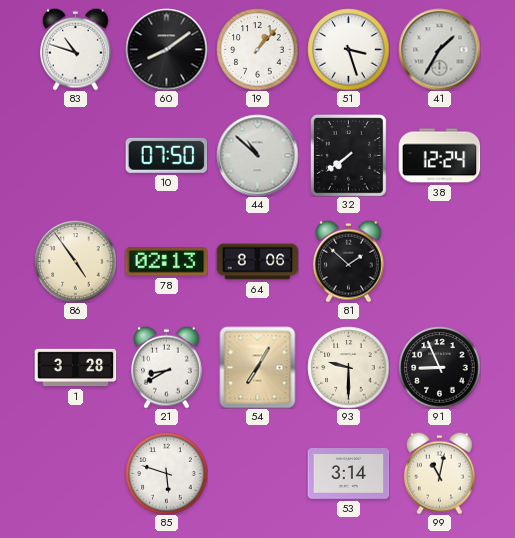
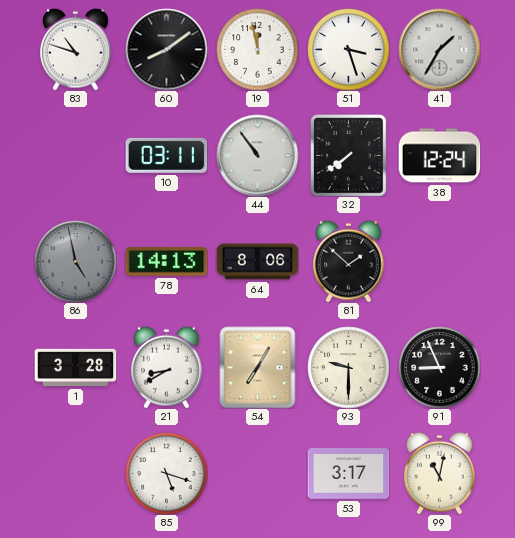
19: 1:07 -> 11:58
10: 07:50 -> 03:11
44: 10:52 -> 10:54
86: 4:54 -> 4:58
86 dial: cream -> grey
78: 02:13 -> 14:13
85: 5:48 -> 5:18
53: 3:14 -> 3:17
